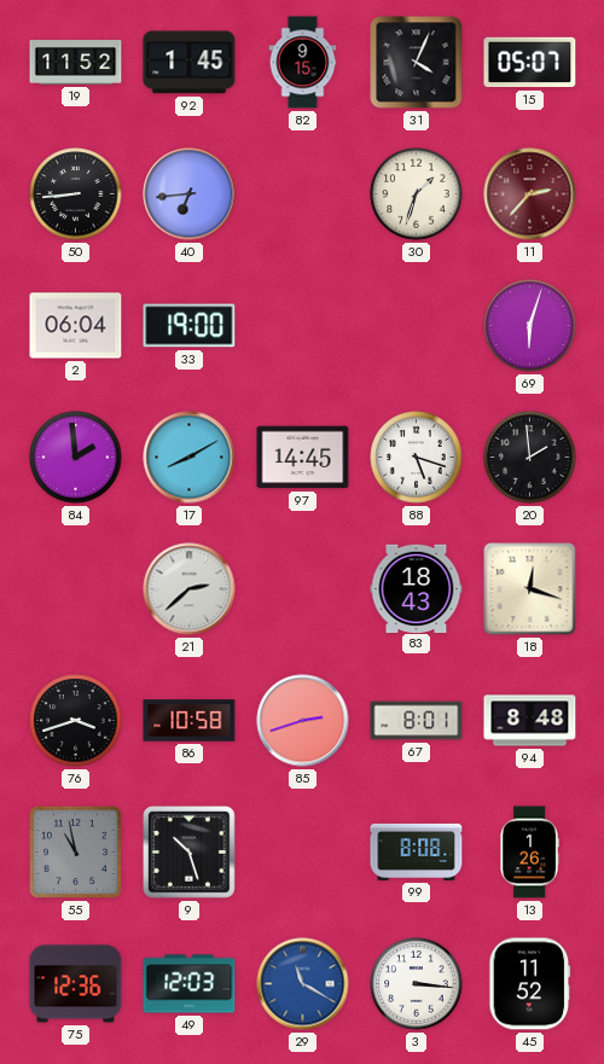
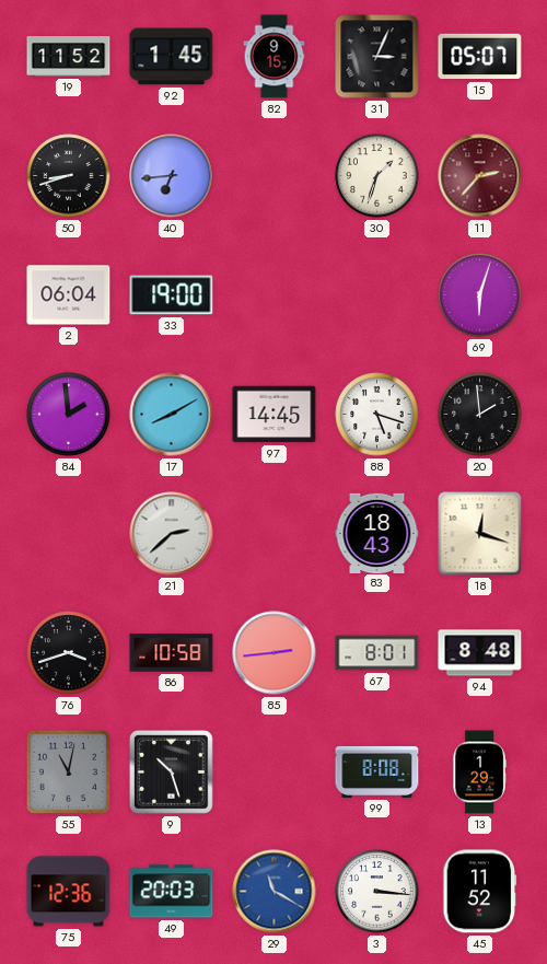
31: 4:04 -> 3:04
50: 8:44 -> 8:42
85: 2:42 -> 2:44
55: 10:58 -> 11:02
13: 1:26 -> 1:29
49: 12:03 -> 20:03
